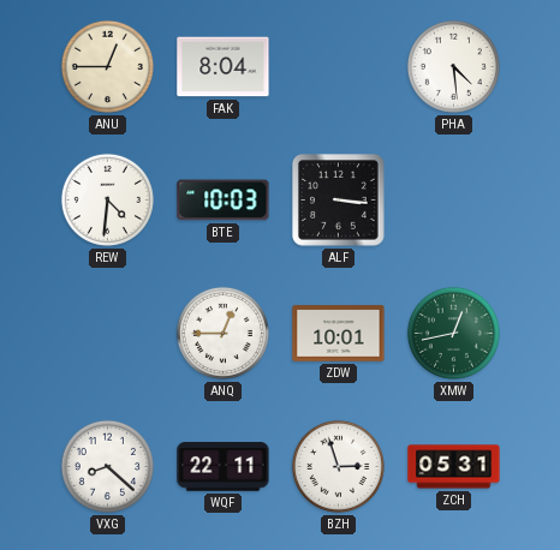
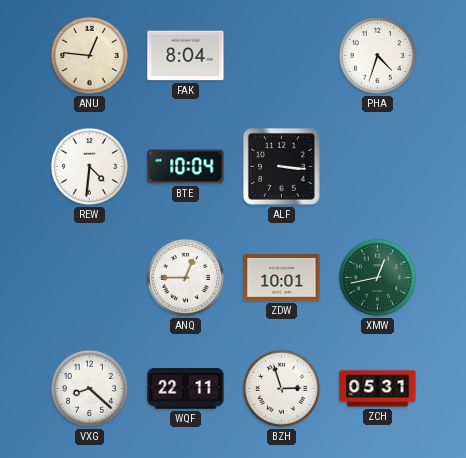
ANU: 12:45 -> 12:46
PHA: 4:29 -> 4:33
BTE: 10:03 -> 10:04
